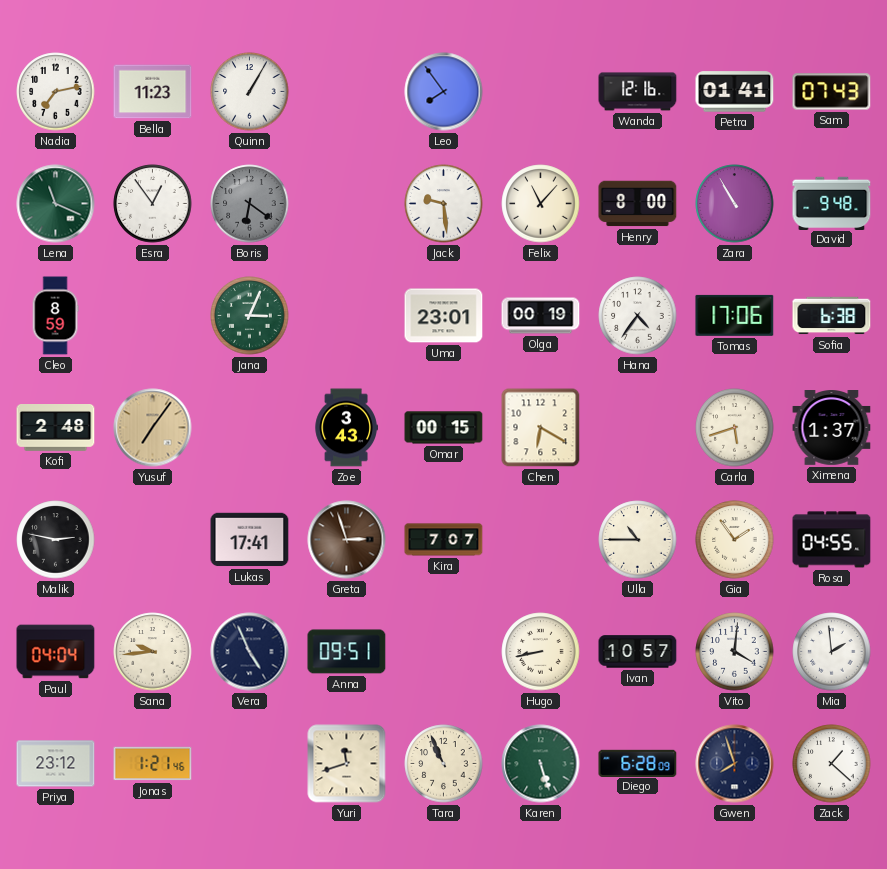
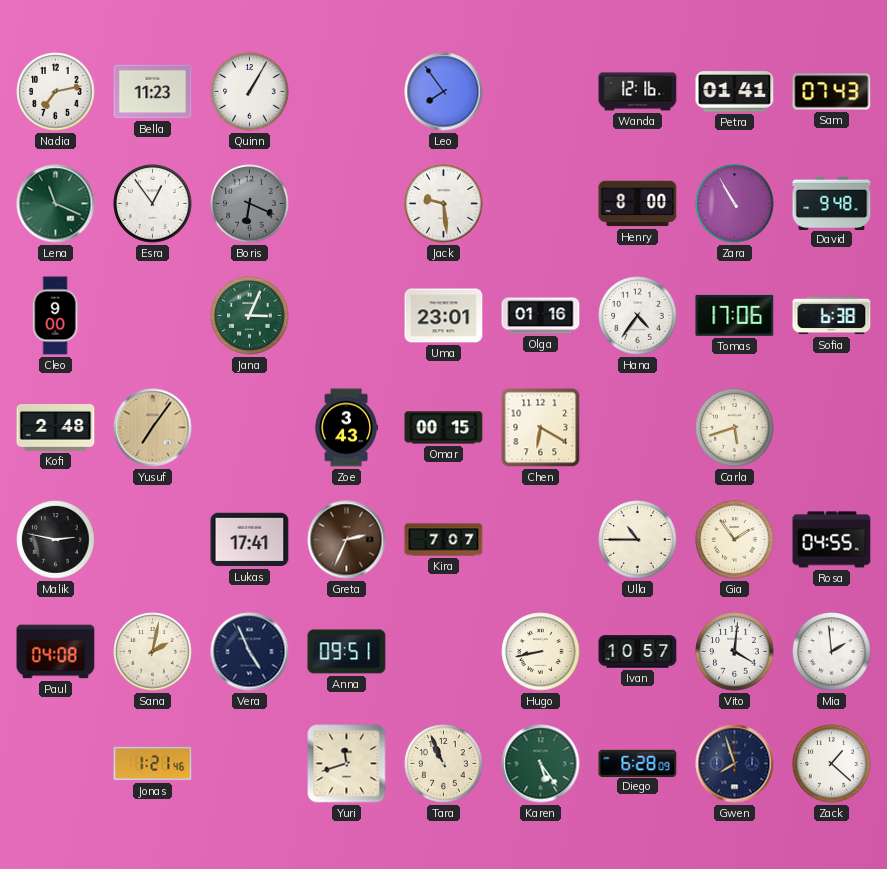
Boris: 6:21 -> 6:19
Felix: 11:07 -> none
Cleo: 8:59 -> 9:00
Olga: 00:19 -> 01:16
Ximena: 1:37 -> none
Greta: 2:57 -> 2:34
Paul: 04:04 -> 04:08
Sana: 9:44 -> 2:02
Priya: 23:12 -> none
Karen: 5:27 -> 5:24
